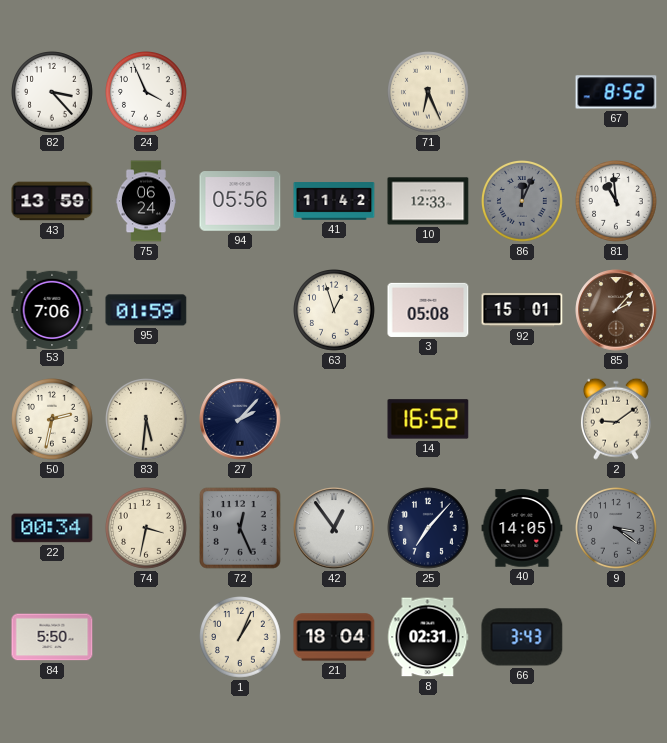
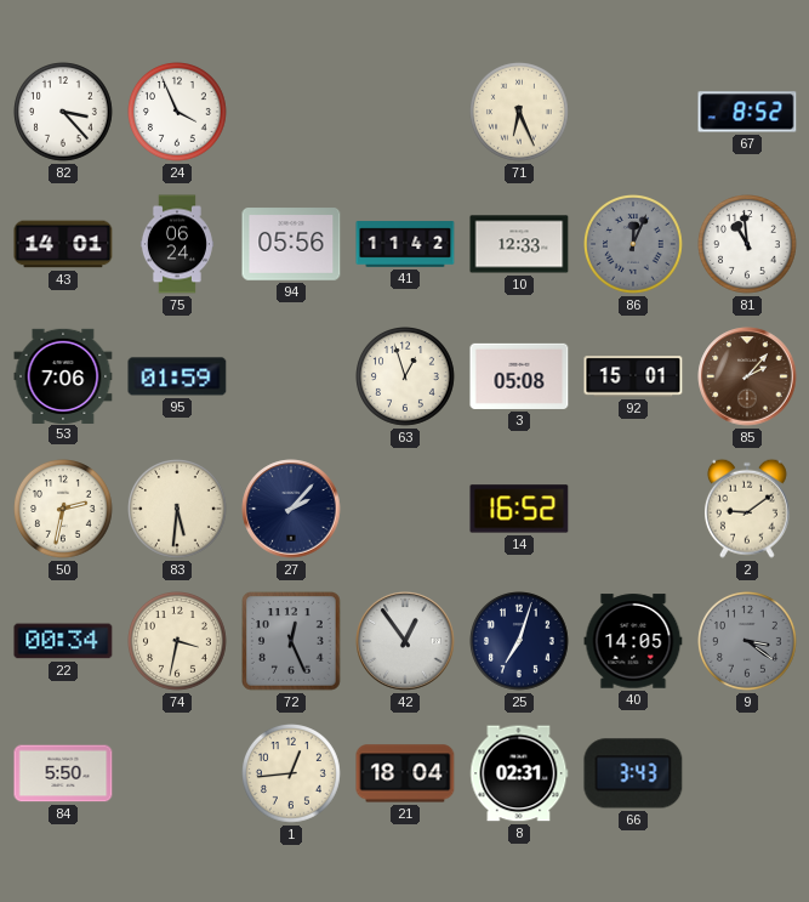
43: 13:59 -> 14:01
25: 7:07 -> 7:03
1: 1:04 -> 12:44
